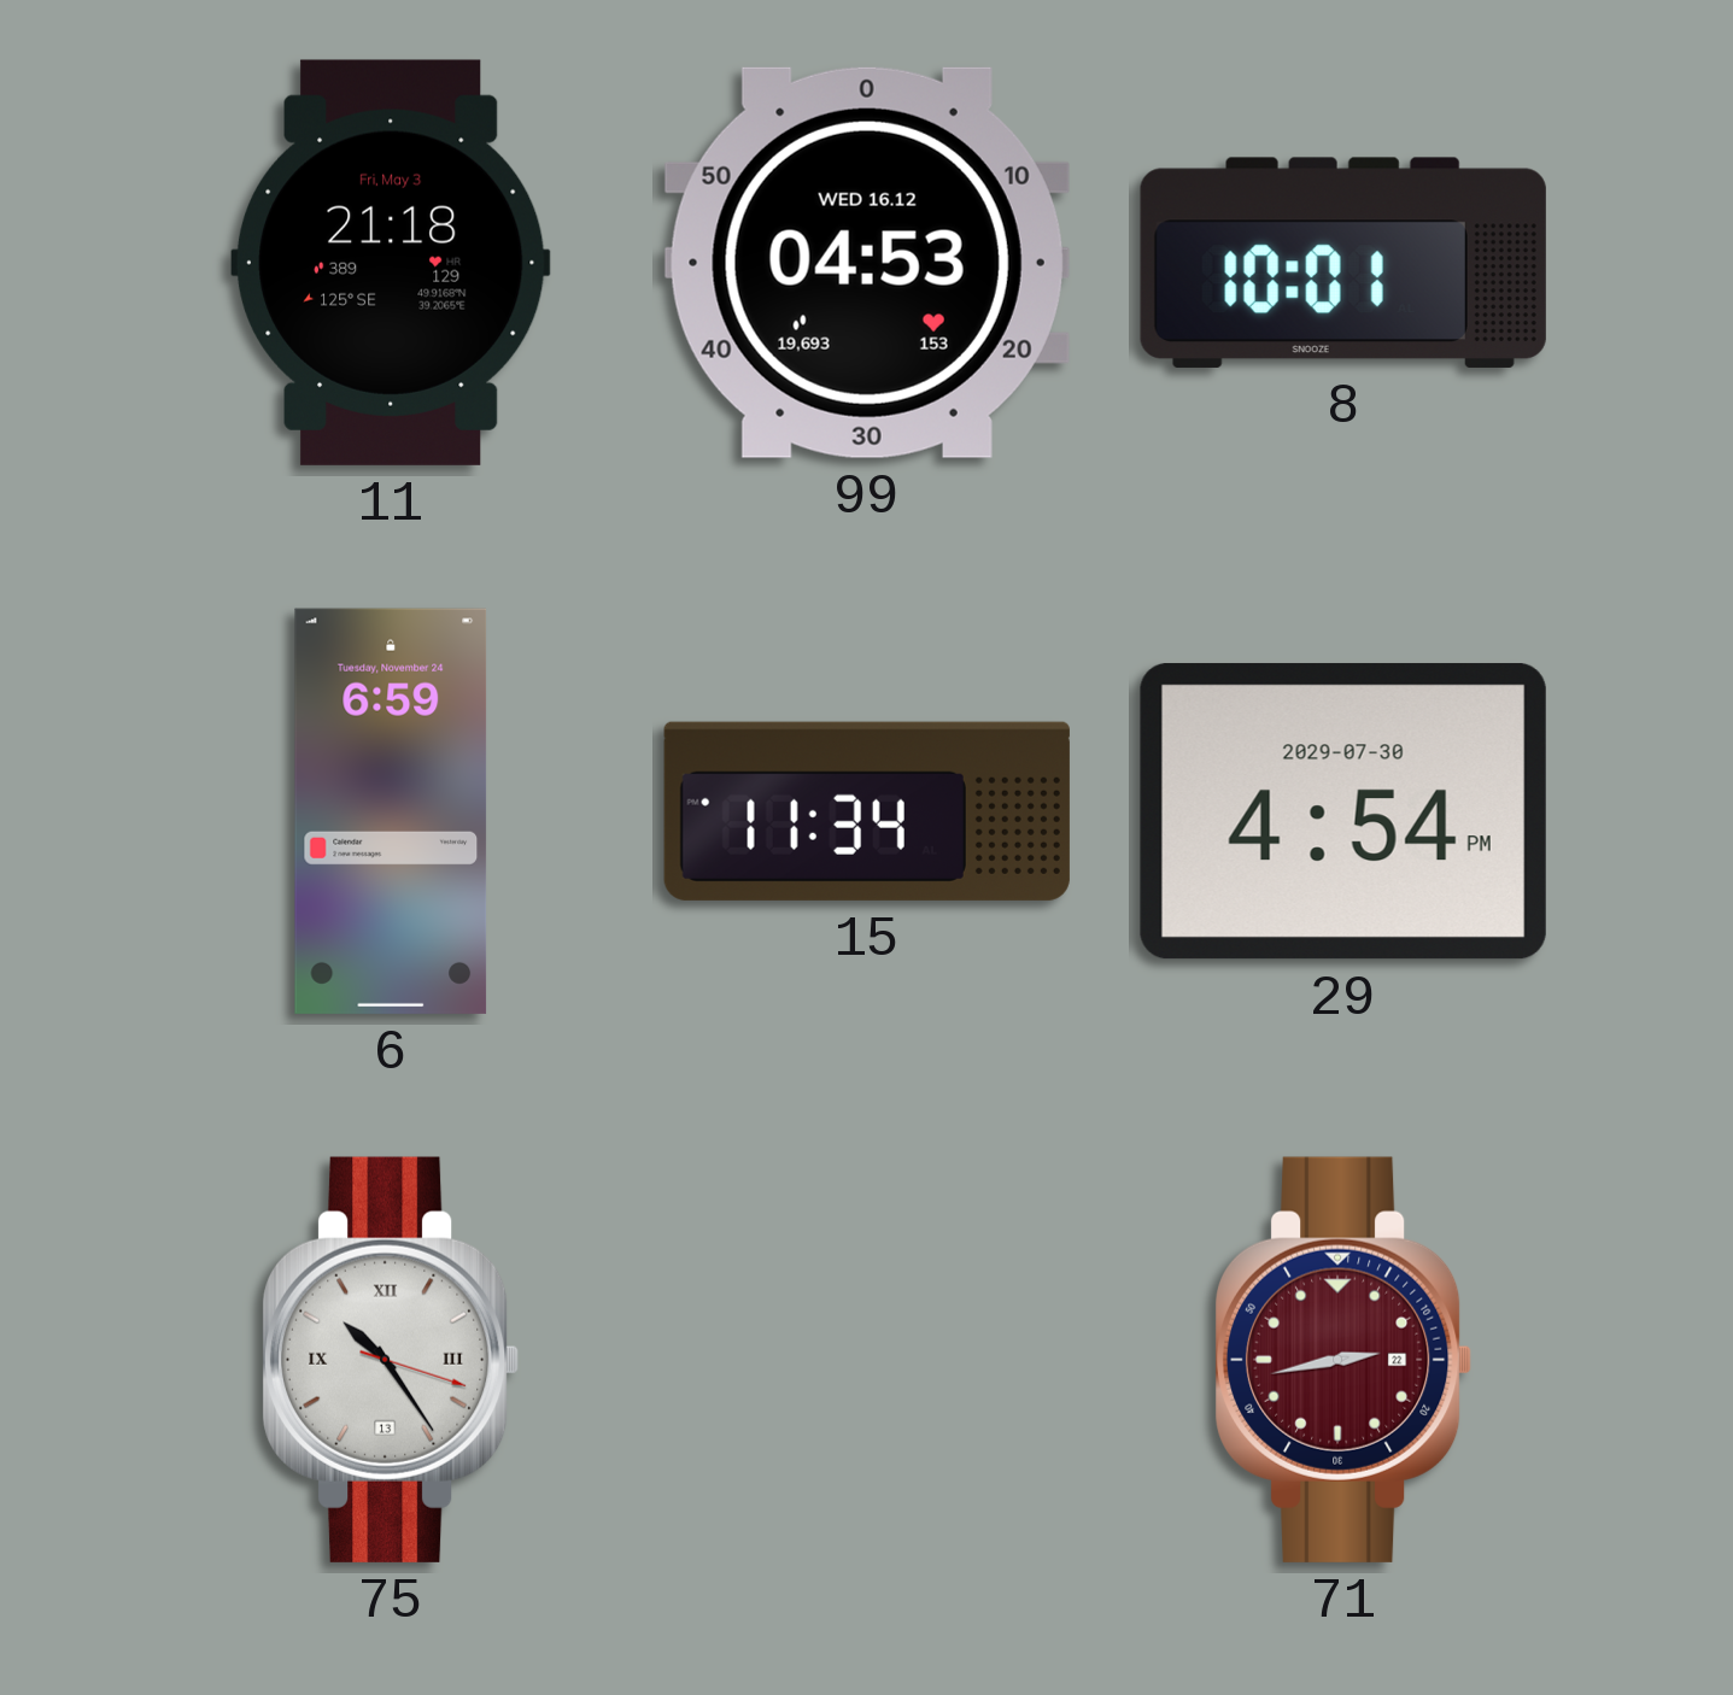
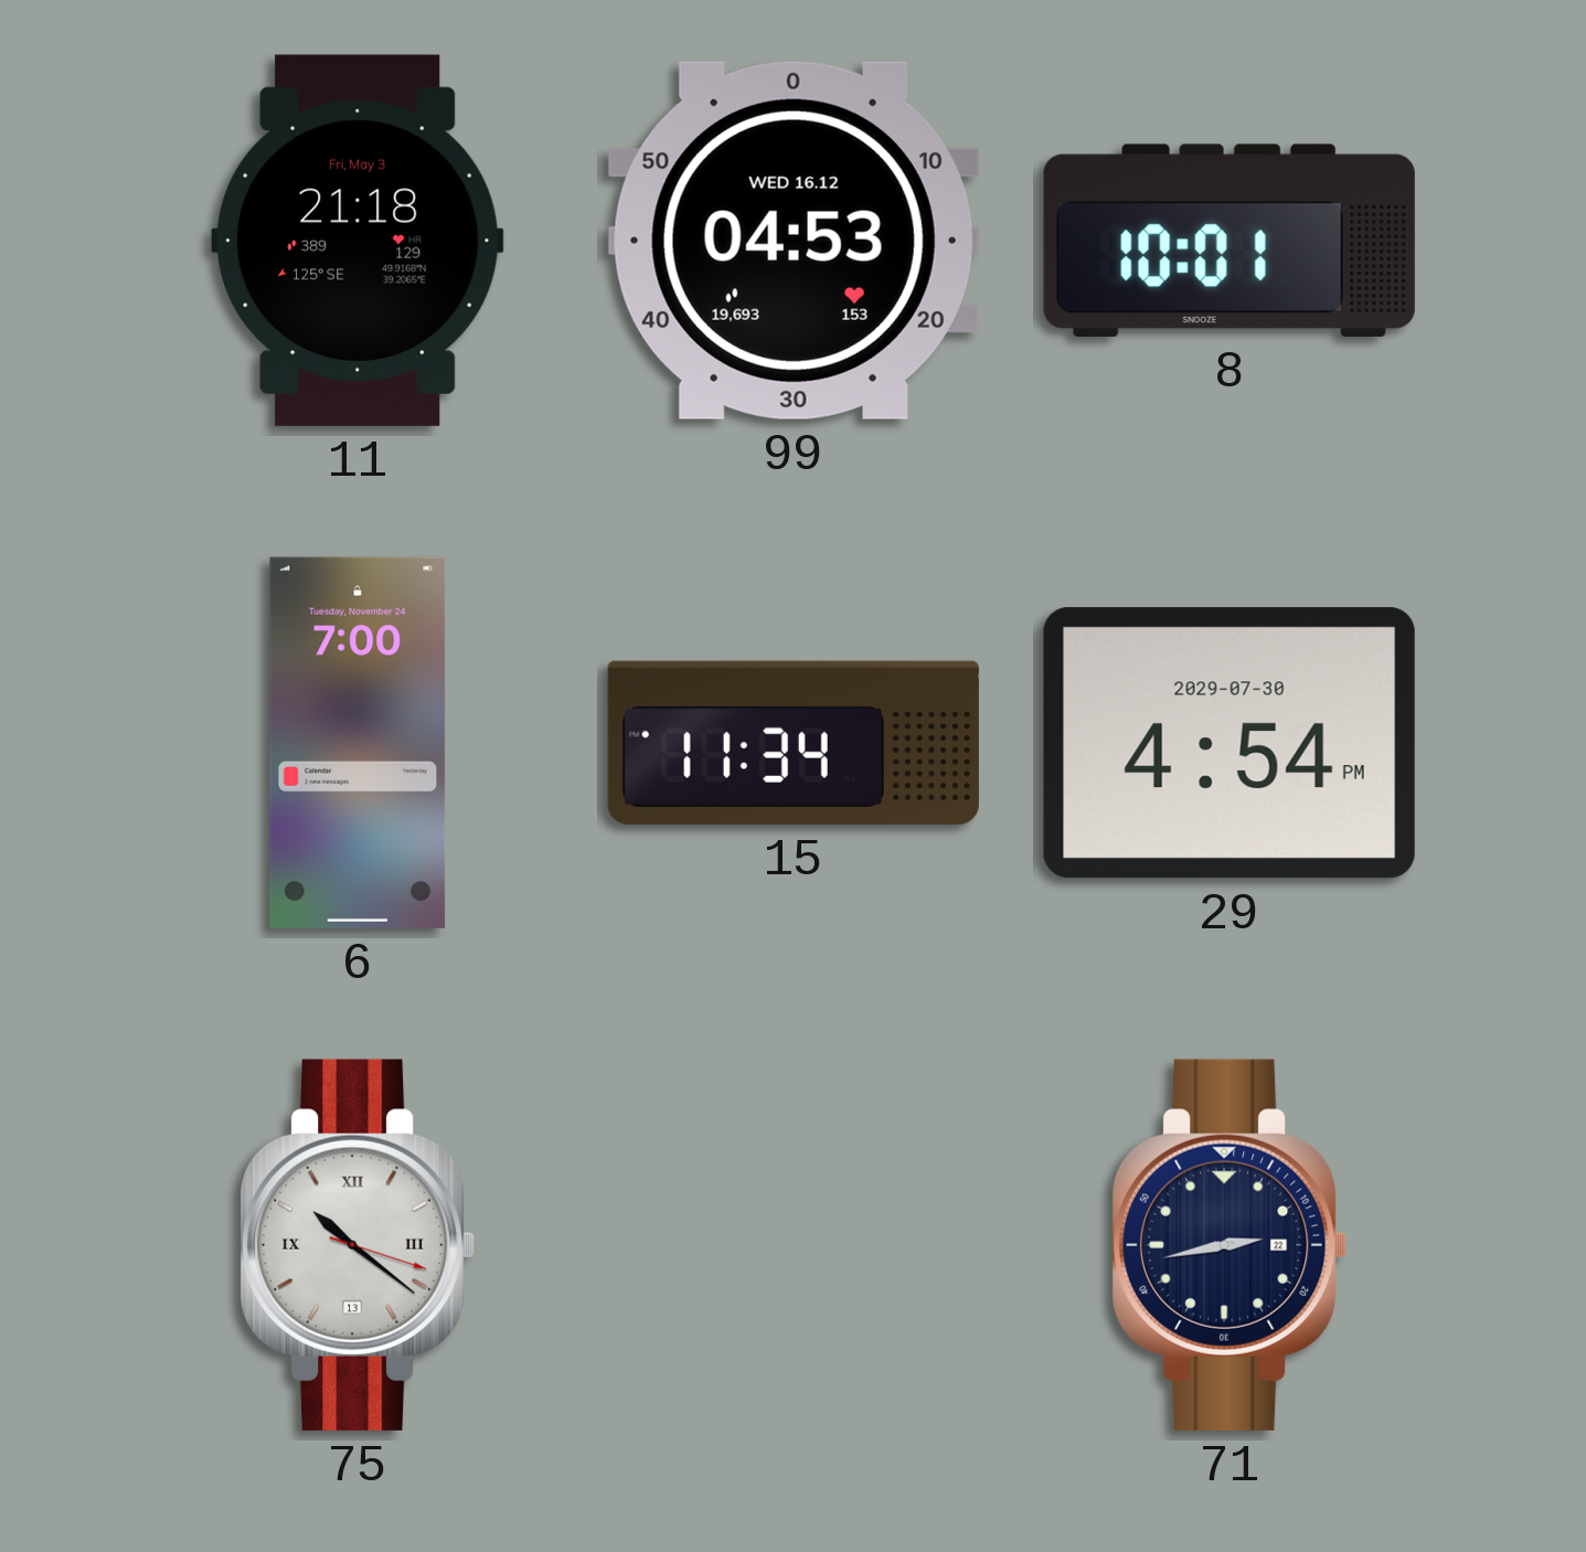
6: 6:59 -> 7:00
75: 10:24 -> 10:21
71 dial: burgundy -> navy
